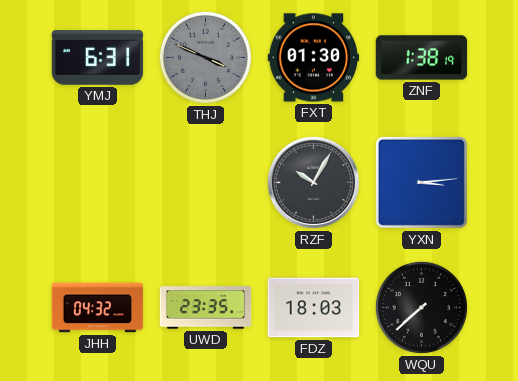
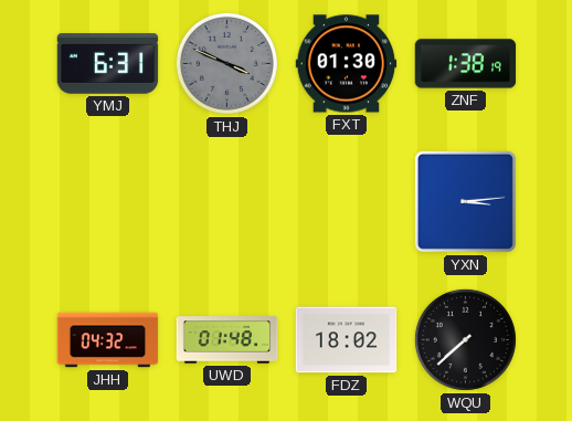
RZF: 10:05 -> none
UWD: 23:35 -> 01:48
FDZ: 18:03 -> 18:02
